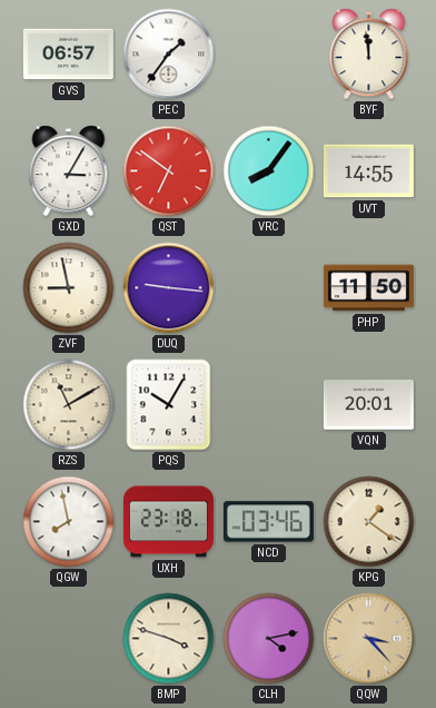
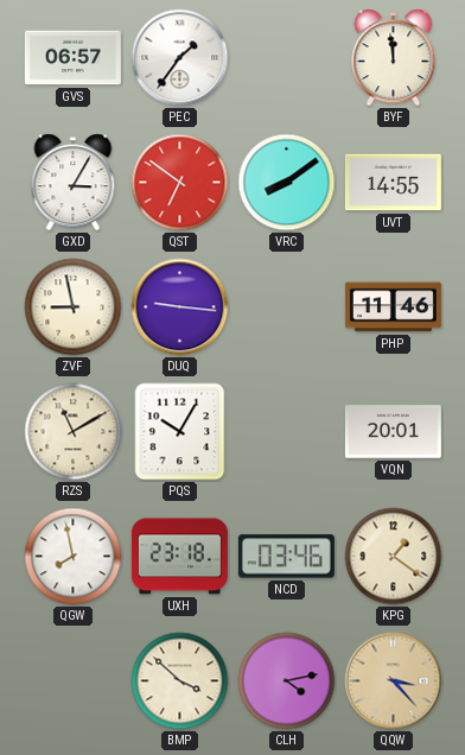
VRC: 8:06 -> 8:09
PHP: 11:50 -> 11:46
BMP: 3:48 -> 3:52
